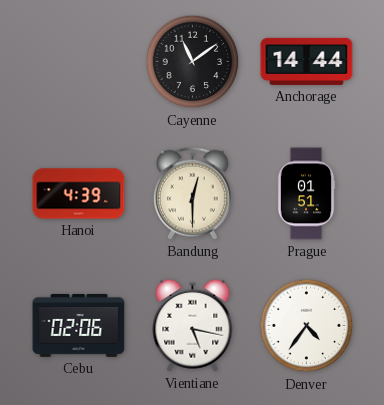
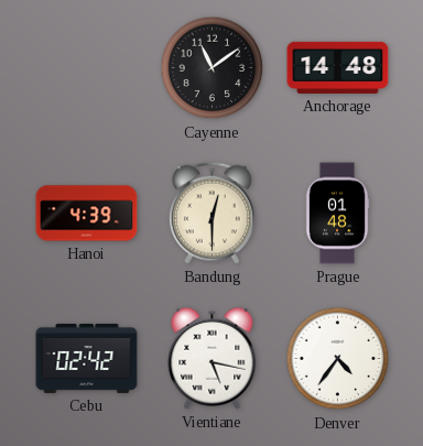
Anchorage: 14:44 -> 14:48
Prague: 01:51 -> 01:48
Cebu: 02:06 -> 02:42
